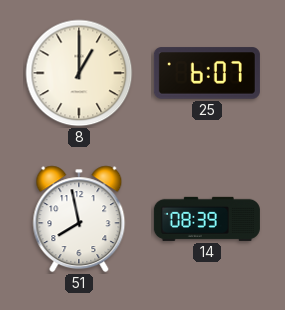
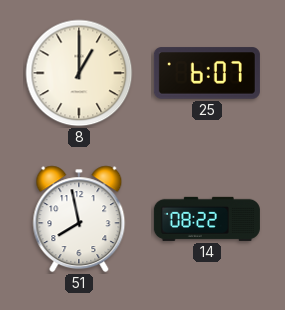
14: 08:39 -> 08:22
